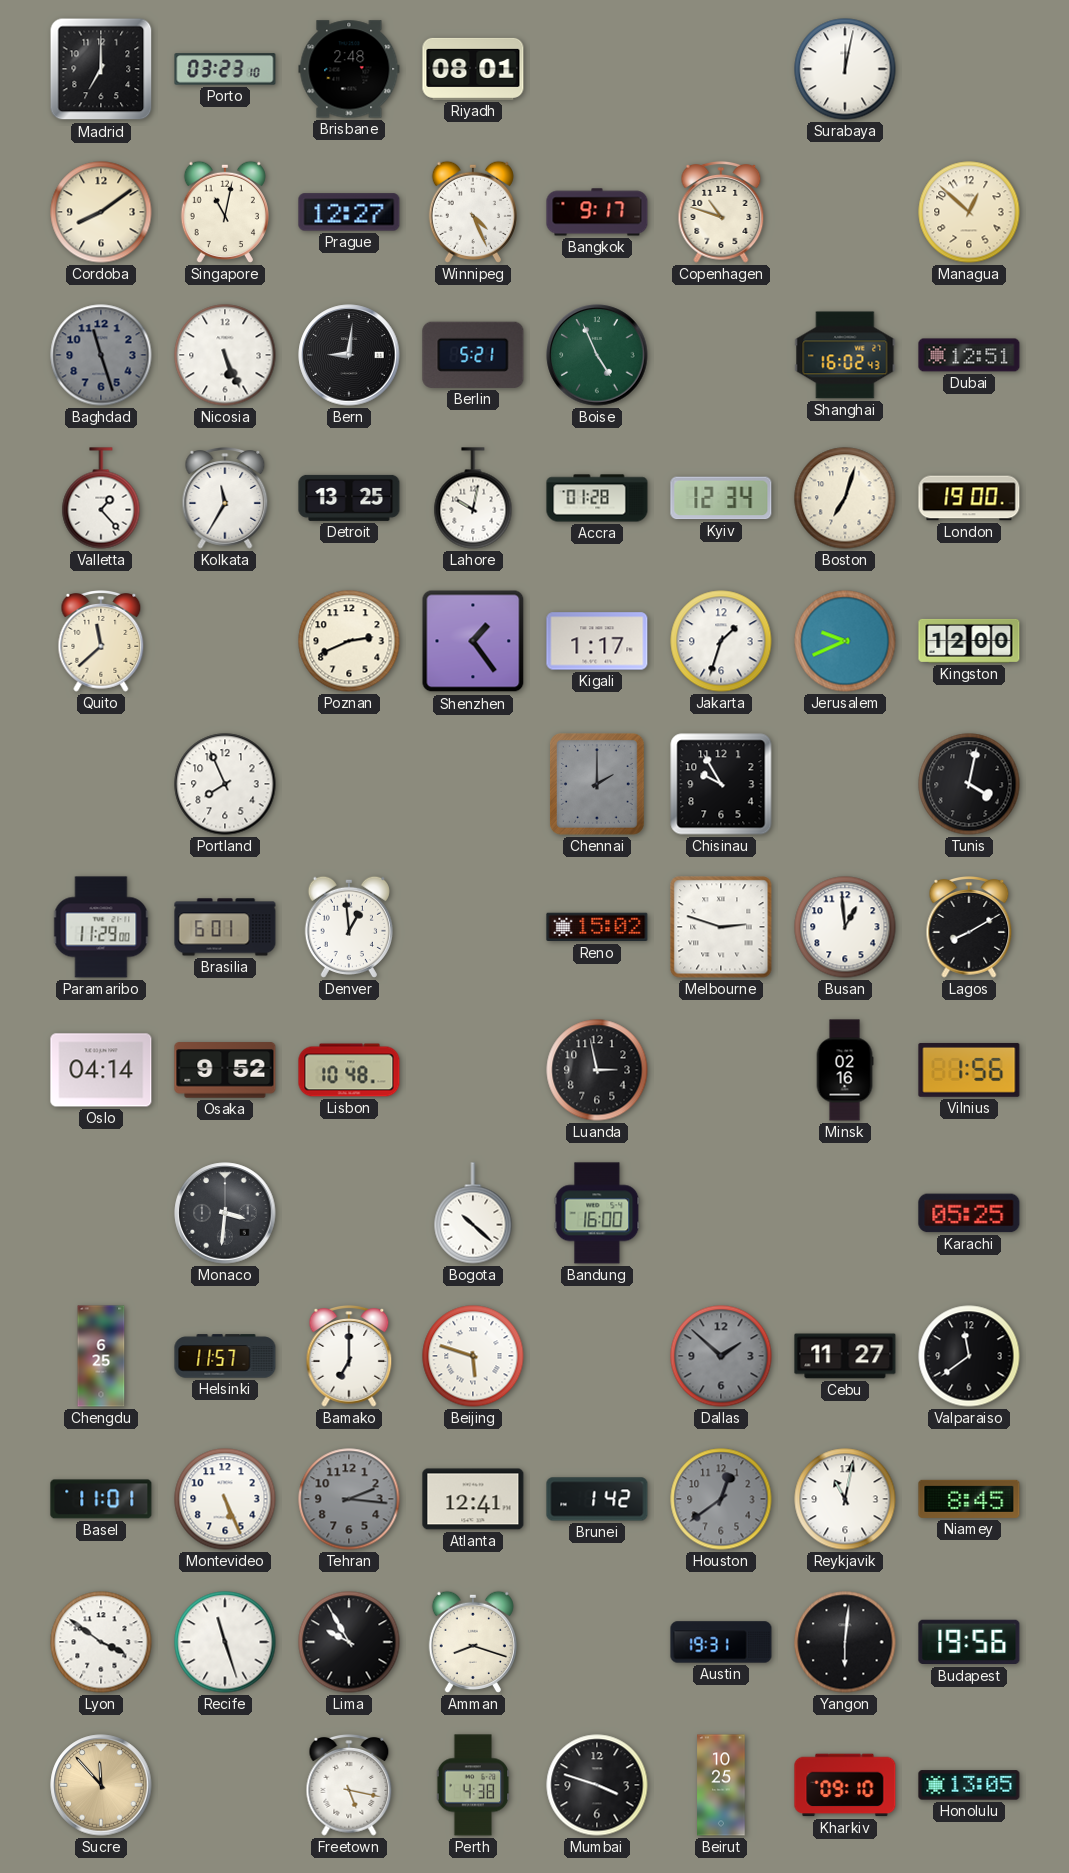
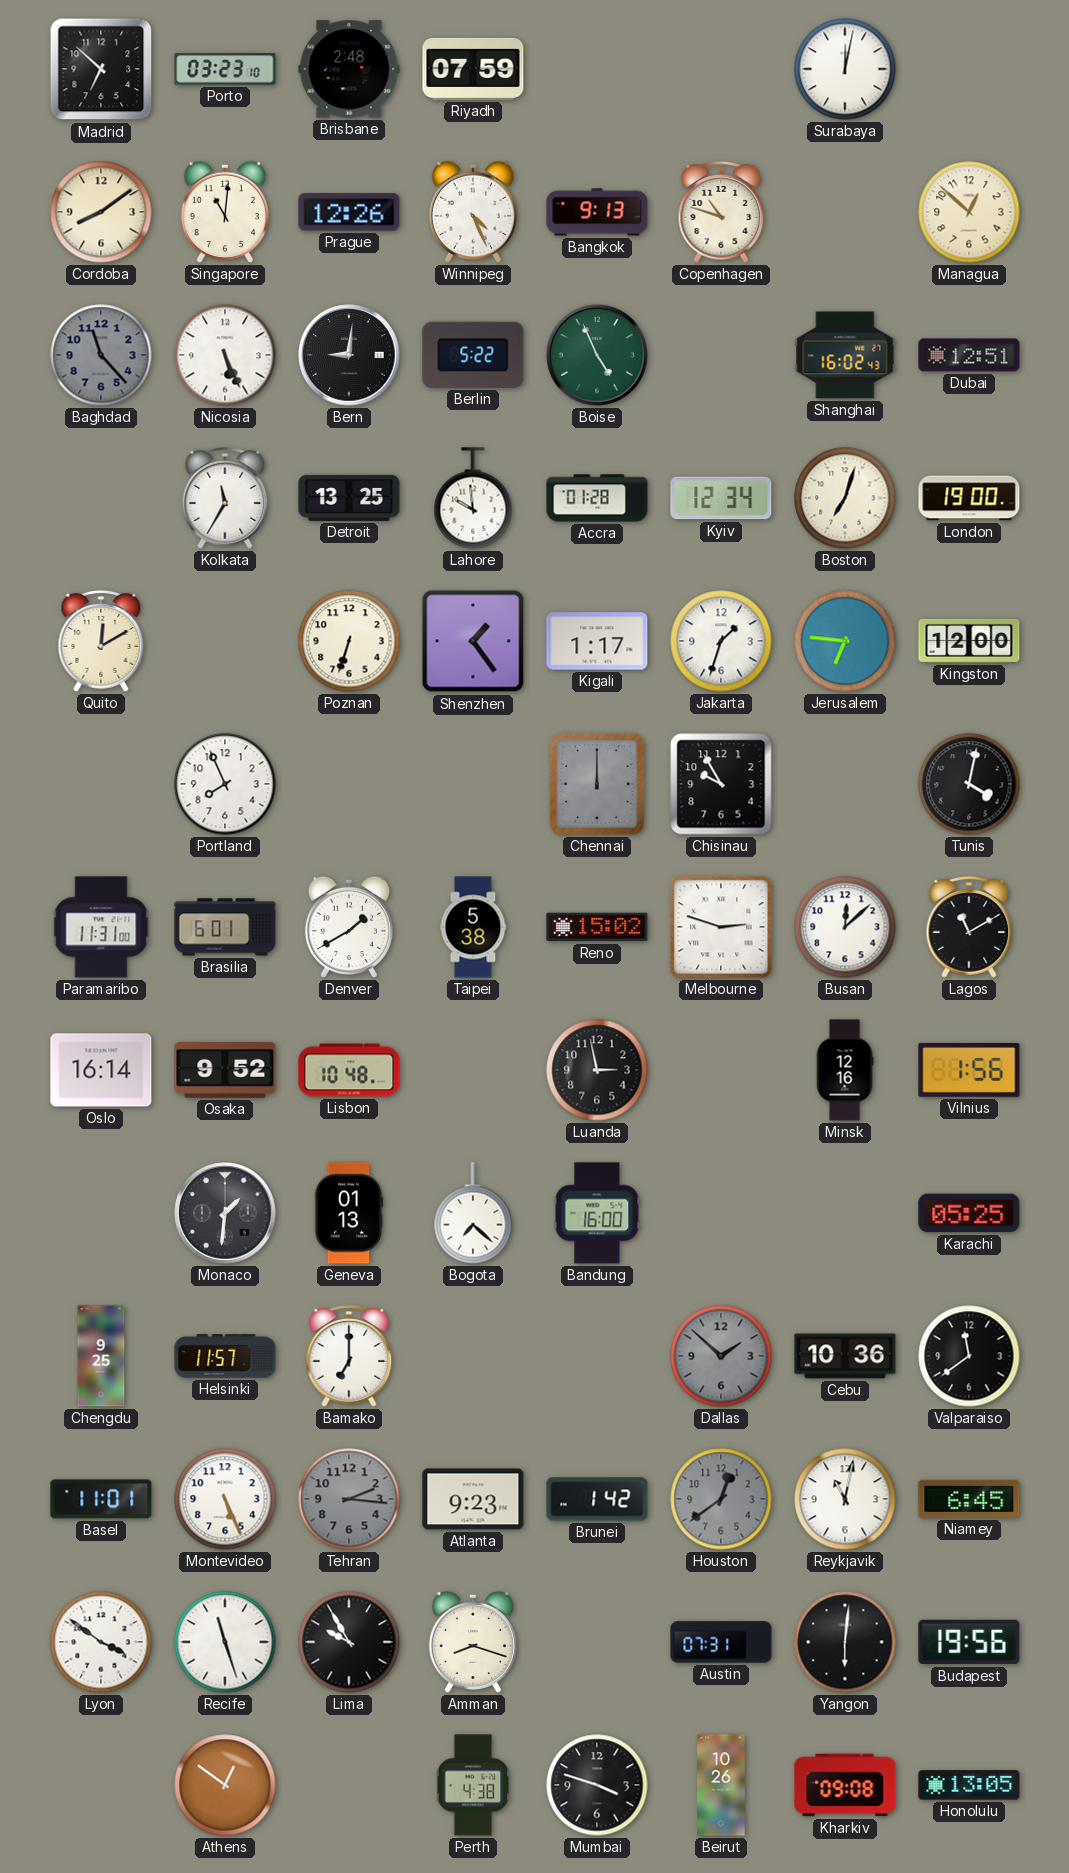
Madrid: 7:00 -> 6:52
Riyadh: 08:01 -> 07:59
Singapore: 11:02 -> 11:01
Prague: 12:27 -> 12:26
Bangkok: 9:17 -> 9:13
Baghdad: 11:27 -> 11:23
Berlin: 5:21 -> 5:22
Valletta: 1:23 -> none
Lahore: 10:02 -> 9:59
Quito: 11:38 -> 12:10
Poznan: 2:41 -> 6:33
Jerusalem: 9:41 -> 6:46
Chennai: 2:00 -> 12:00
Paramaribo: 11:29 -> 11:31
Denver: 12:59 -> 1:40
Taipei: none -> 5:38
Busan: 12:59 -> 12:08
Lagos: 8:10 -> 11:10
Oslo: 04:14 -> 16:14
Minsk: 02:16 -> 12:16
Monaco: 3:31 -> 1:31
Geneva: none -> 01:13
Bogota: 10:22 -> 7:22
Chengdu: 6:25 -> 9:25
Beijing: 5:48 -> none
Cebu: 11:27 -> 10:36
Atlanta: 12:41 -> 9:23
Niamey: 8:45 -> 6:45
Austin: 19:31 -> 07:31
Sucre: 11:53 -> none
Athens: none -> 12:51
Freetown: 5:17 -> none
Beirut: 10:25 -> 10:26
Kharkiv: 09:10 -> 09:08
